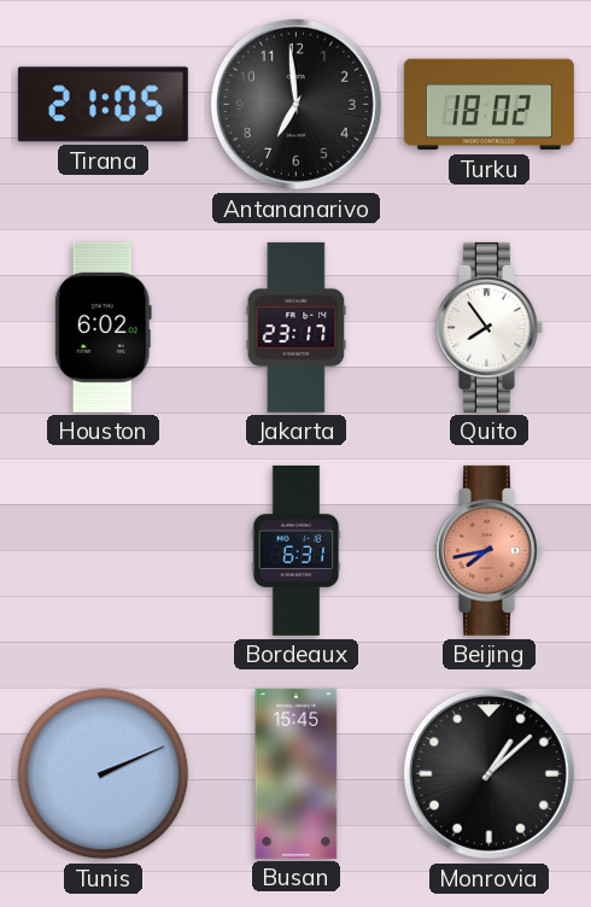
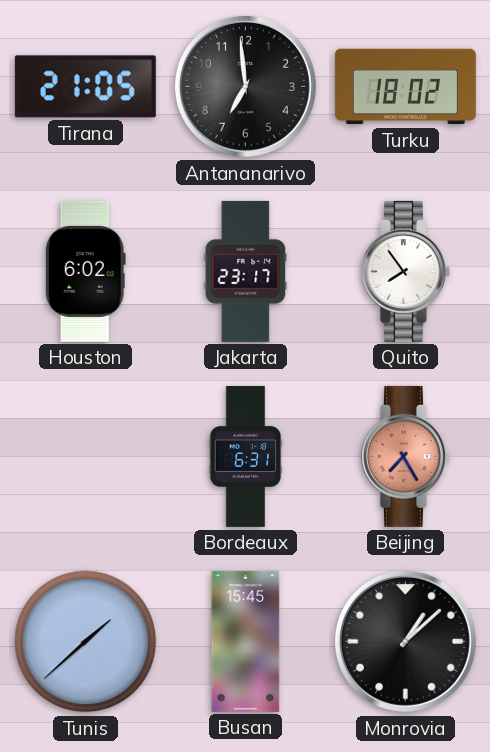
Beijing: 7:43 -> 7:25
Tunis: 2:11 -> 1:38
